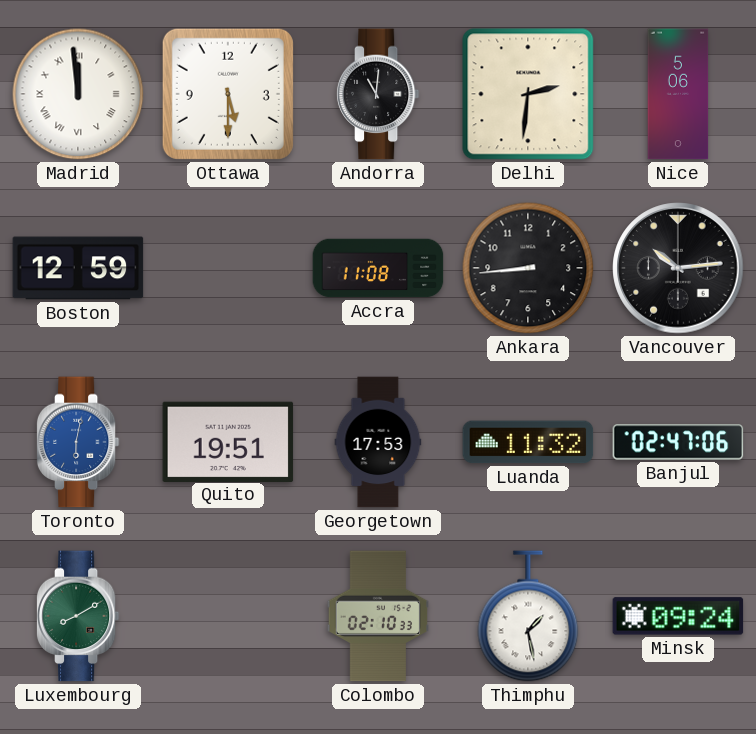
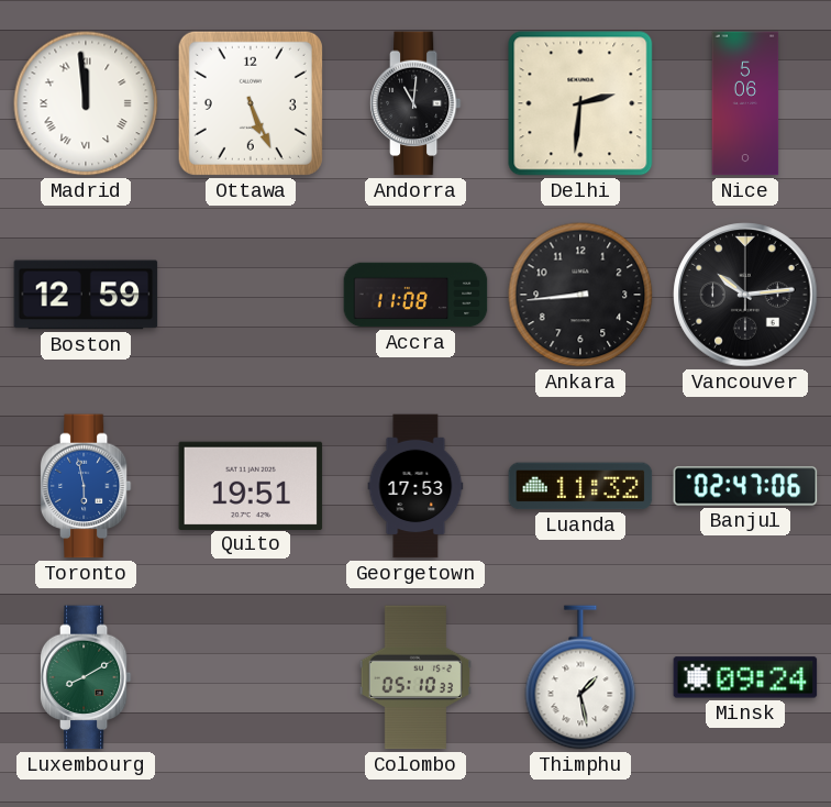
Ottawa: 5:30 -> 5:26
Toronto: 6:02 -> 5:58
Colombo: 02:10 -> 05:10
